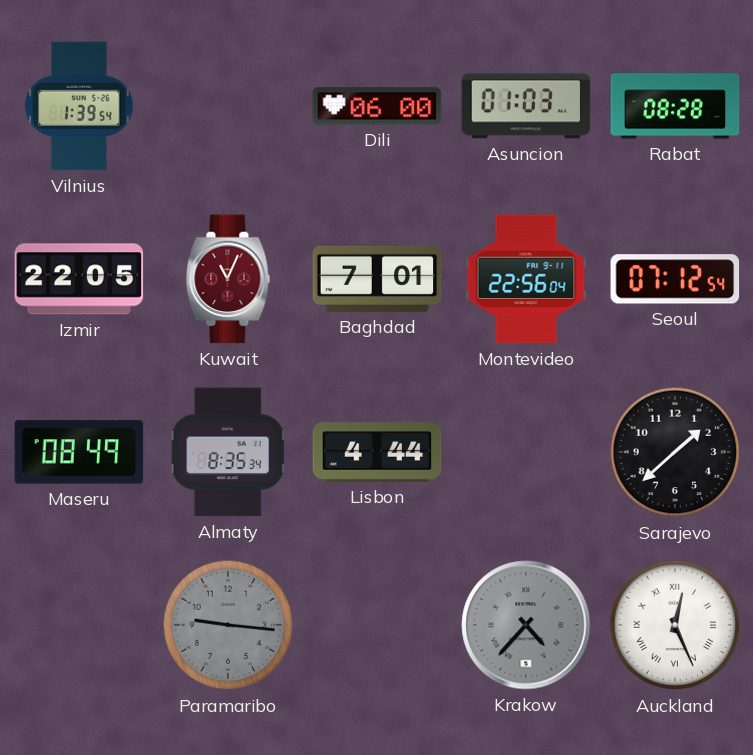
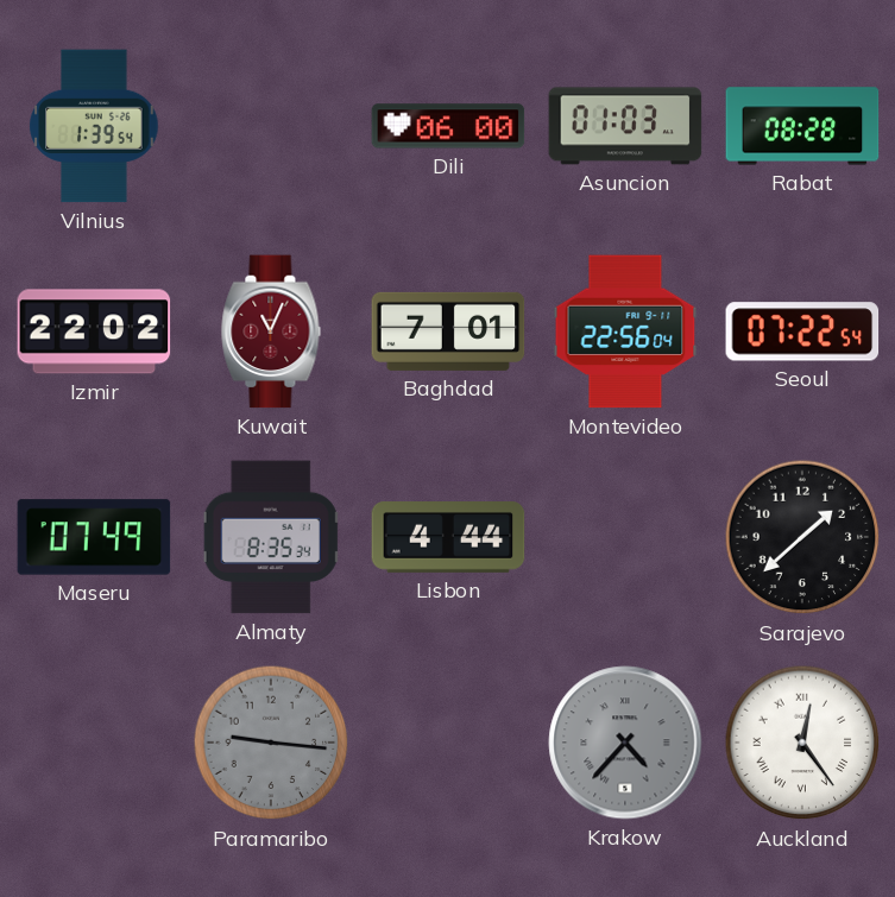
Izmir: 22:05 -> 22:02
Seoul: 07:12 -> 07:22
Maseru: 08:49 -> 07:49
Auckland: 12:26 -> 12:24
